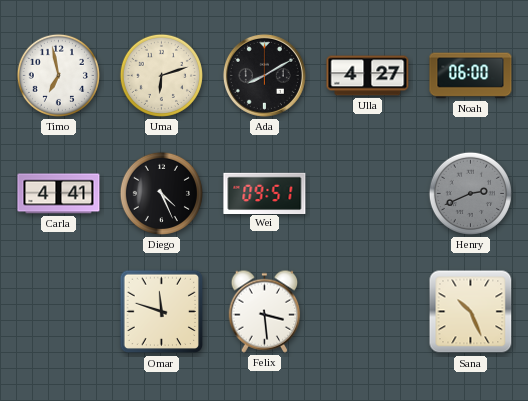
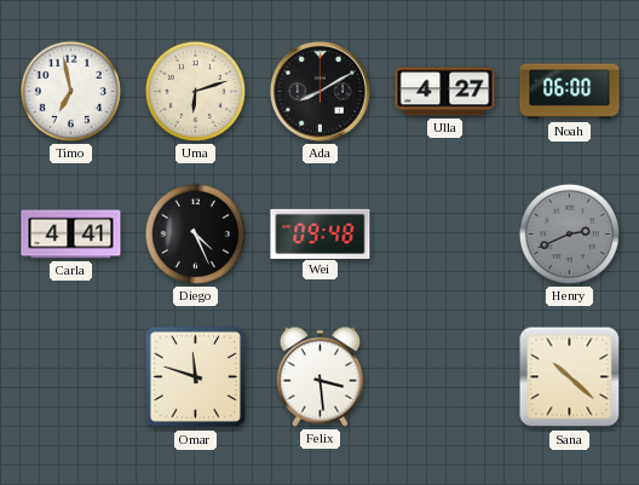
Wei: 09:51 -> 09:48
Sana: 10:26 -> 10:22
